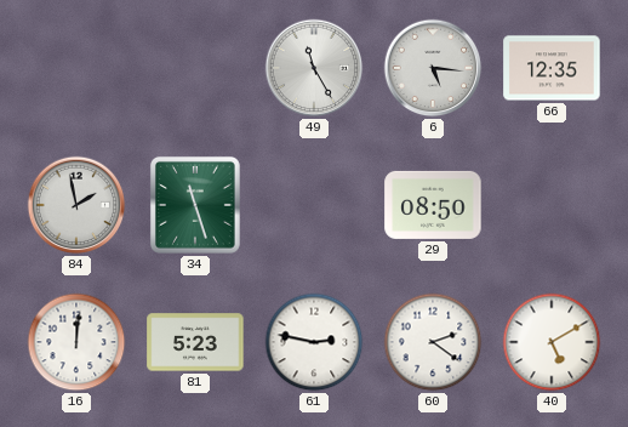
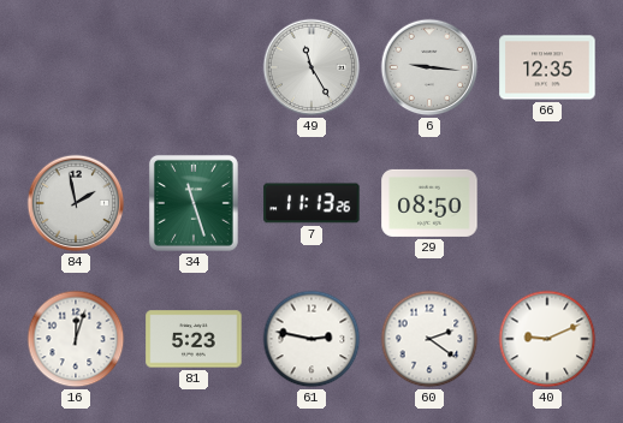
6: 5:16 -> 9:16
7: none -> 11:13
16: 12:01 -> 12:03
40: 5:10 -> 9:11
